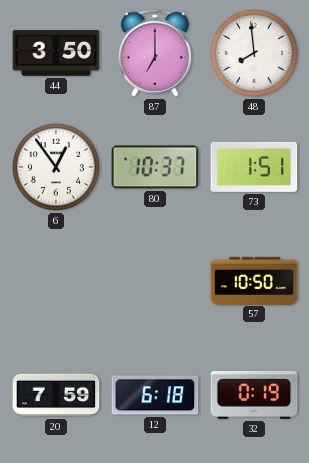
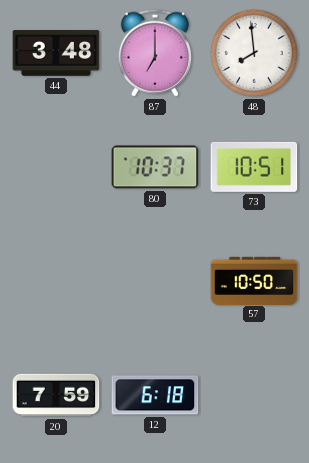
44: 3:50 -> 3:48
6: 12:54 -> none
73: 1:51 -> 10:51
32: 0:19 -> none
